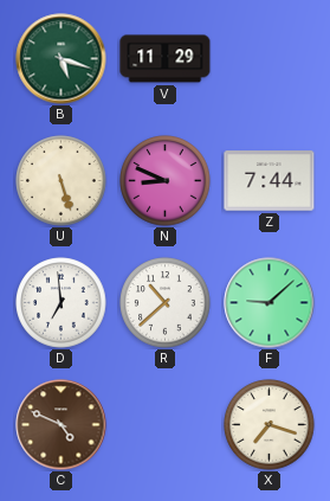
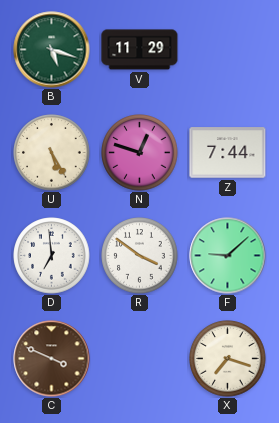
U: 5:27 -> 5:25
N: 8:49 -> 12:48
R: 10:38 -> 3:51
C: 4:49 -> 3:49
